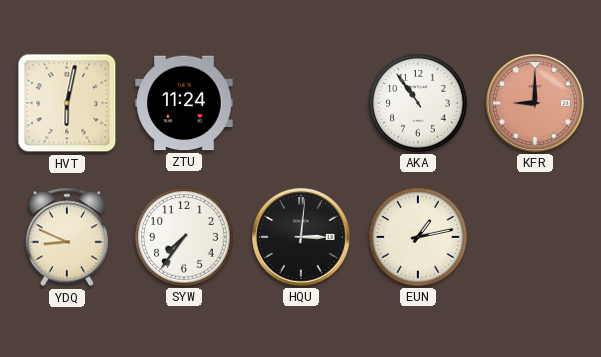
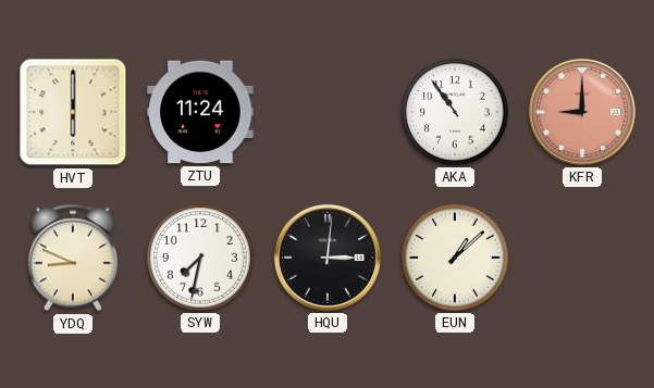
HVT: 6:02 -> 6:00
SYW: 7:36 -> 7:32
EUN: 1:13 -> 1:08
